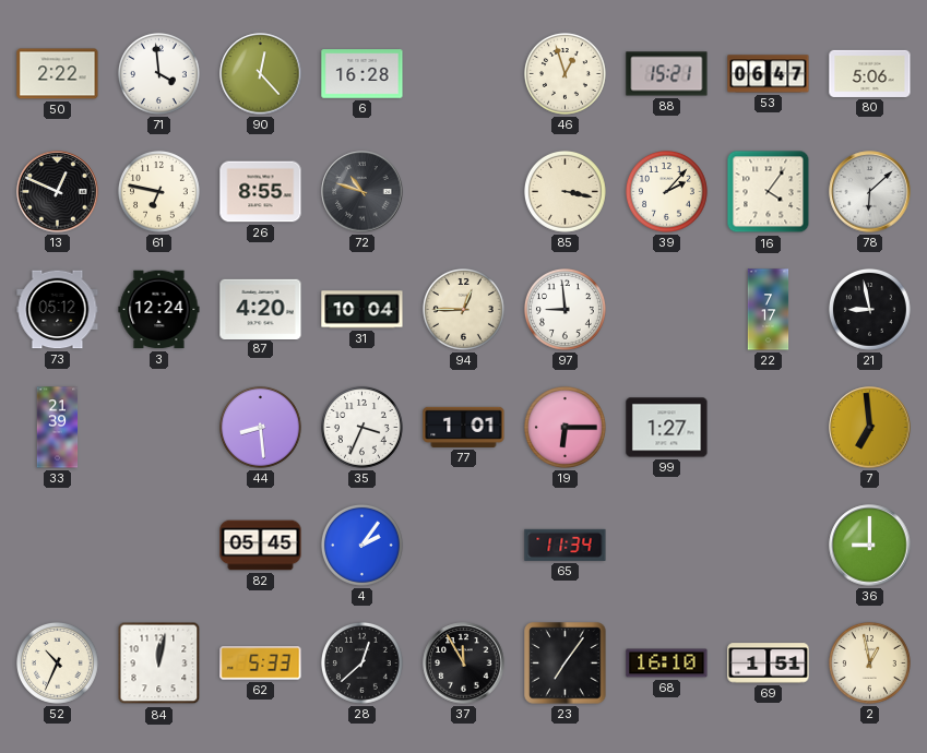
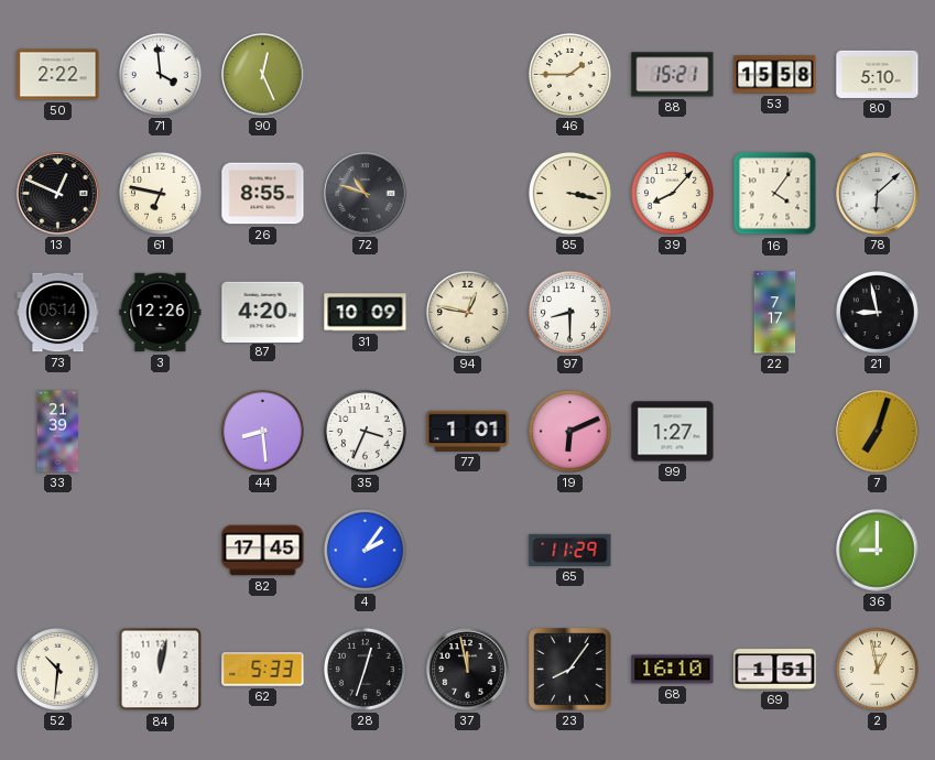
90: 12:23 -> 12:26
6: 16:28 -> none
46: 12:57 -> 1:45
53: 06:47 -> 15:58
80: 5:06 -> 5:10
39: 2:07 -> 8:07
73: 05:12 -> 05:14
3: 12:24 -> 12:26
31: 10:04 -> 10:09
94: 12:45 -> 12:47
97: 8:59 -> 8:30
19: 6:15 -> 6:11
7: 6:59 -> 7:03
82: 05:45 -> 17:45
65: 11:34 -> 11:29
52: 10:34 -> 10:31
28: 12:38 -> 12:33
37: 11:55 -> 11:58
23: 7:06 -> 8:06
